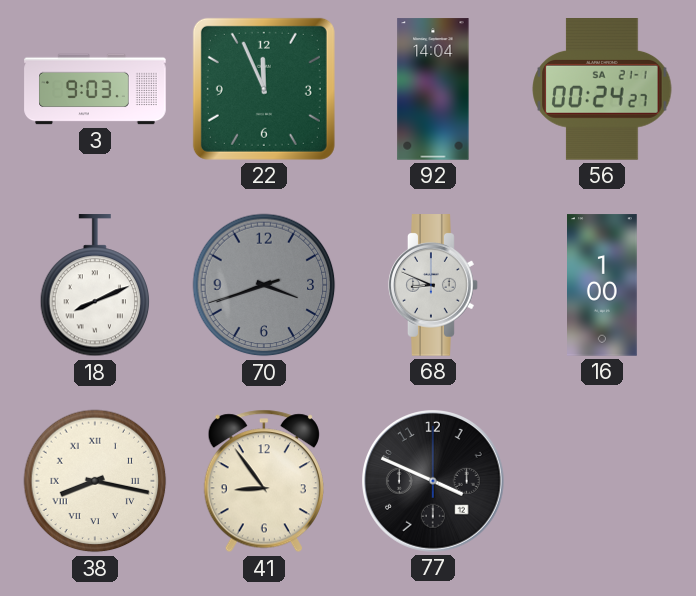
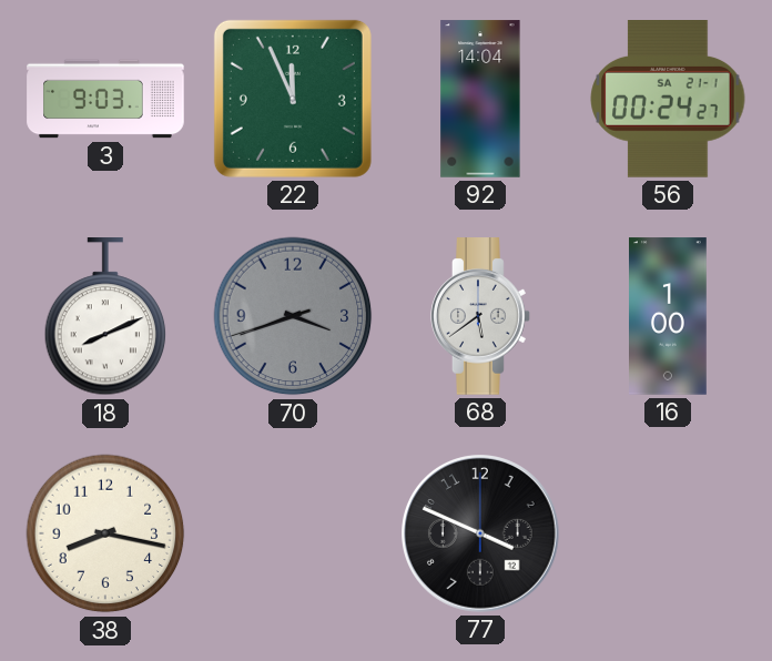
68: 8:49 -> 5:39
38 numerals: Roman -> Arabic
41: 8:54 -> none
